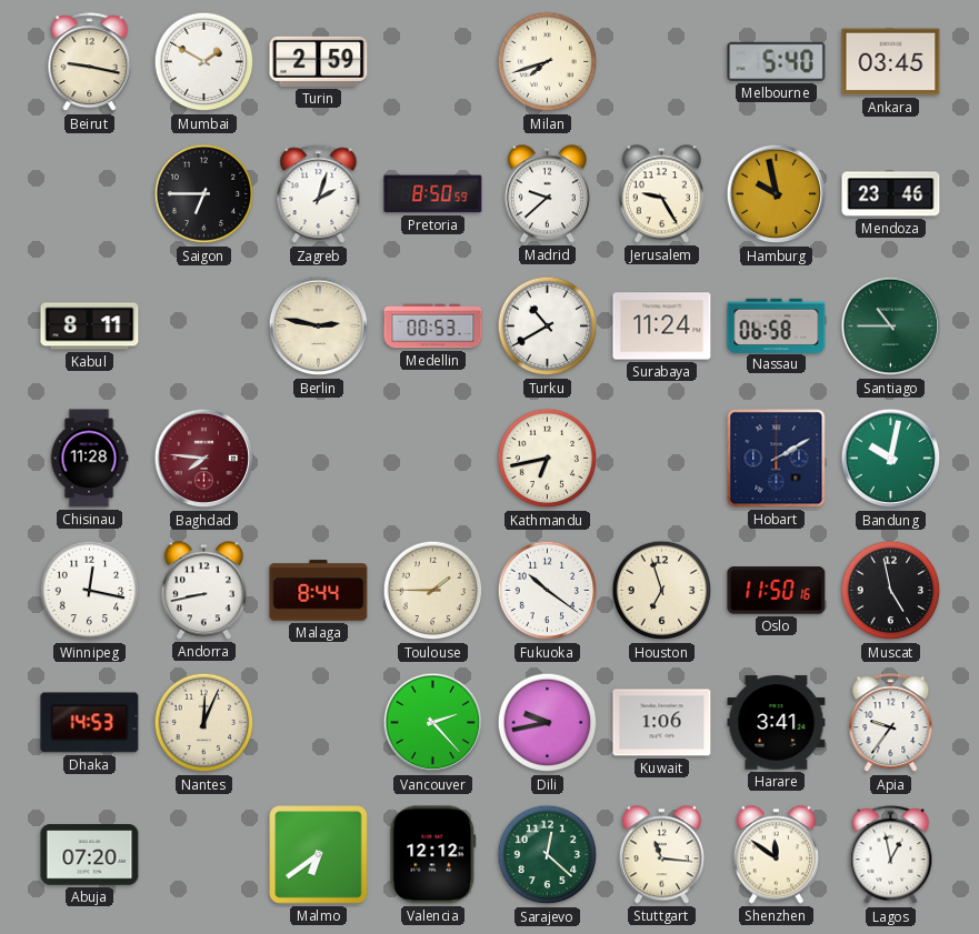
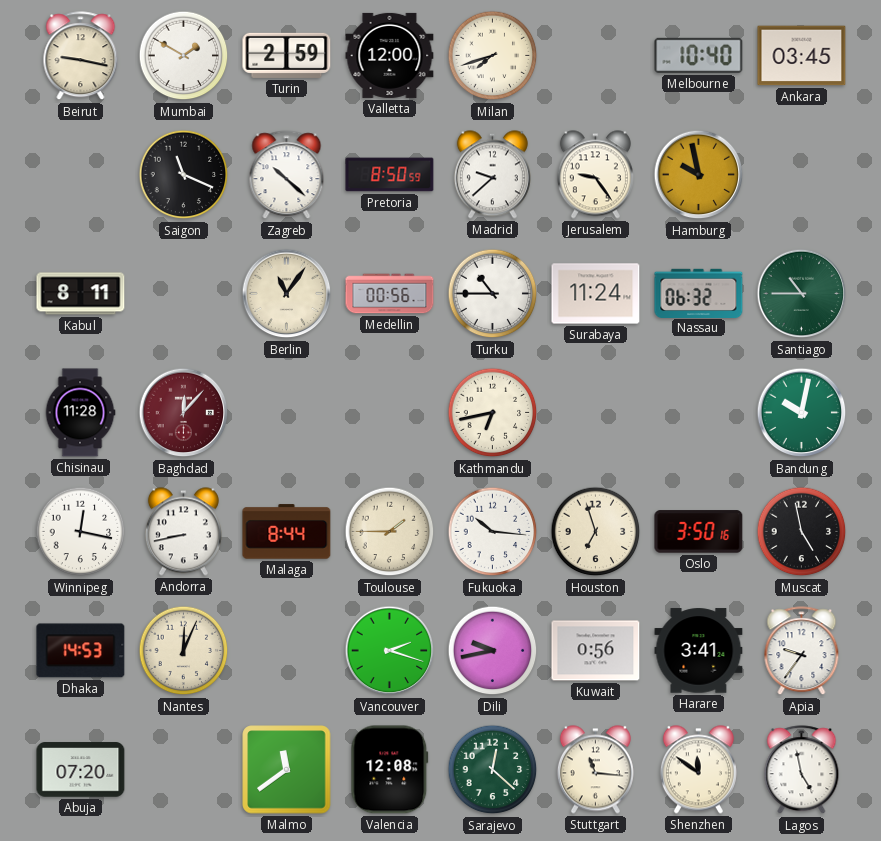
Valletta: none -> 12:00
Melbourne: 5:40 -> 10:40
Saigon: 6:45 -> 11:19
Zagreb: 2:03 -> 10:22
Jerusalem: 9:25 -> 9:24
Mendoza: 23:46 -> none
Berlin: 2:47 -> 11:06
Medellin: 00:53 -> 00:56
Turku: 10:40 -> 10:45
Nassau: 06:58 -> 06:32
Baghdad: 7:46 -> 12:07
Hobart: 2:10 -> none
Fukuoka: 10:21 -> 10:16
Oslo: 11:50 -> 3:50
Vancouver: 2:23 -> 2:18
Kuwait: 1:06 -> 0:56
Malmo: 6:39 -> 11:39
Valencia: 12:12 -> 12:08
Lagos: 12:58 -> 4:58
